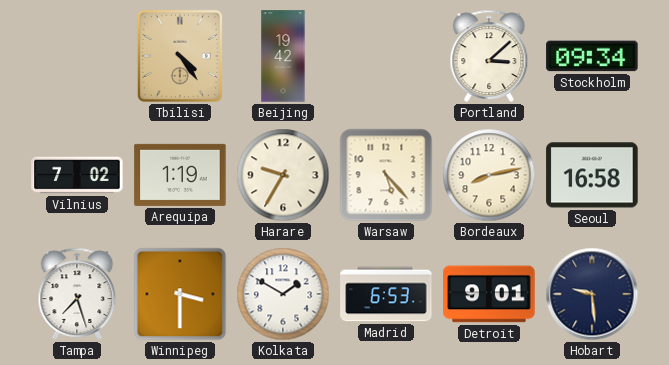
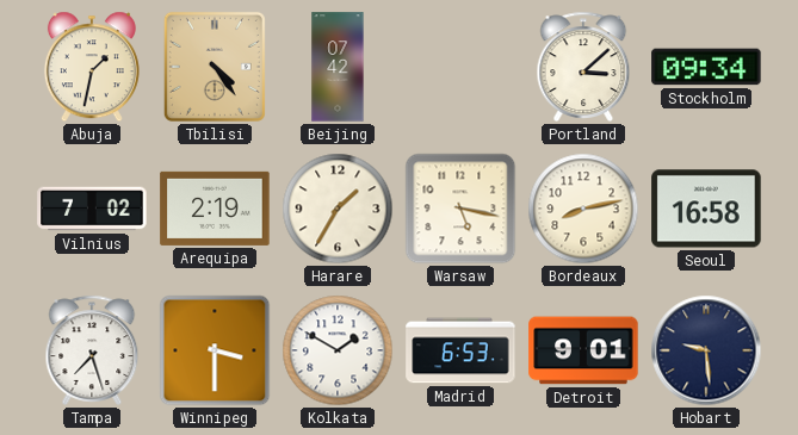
Abuja: none -> 1:32
Beijing: 19:42 -> 07:42
Arequipa: 1:19 -> 2:19
Harare: 9:35 -> 1:35
Warsaw: 5:23 -> 5:17
